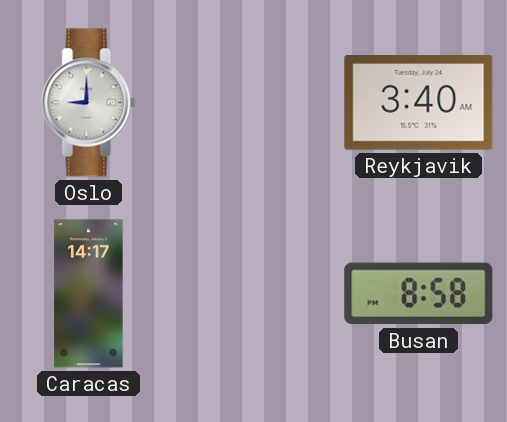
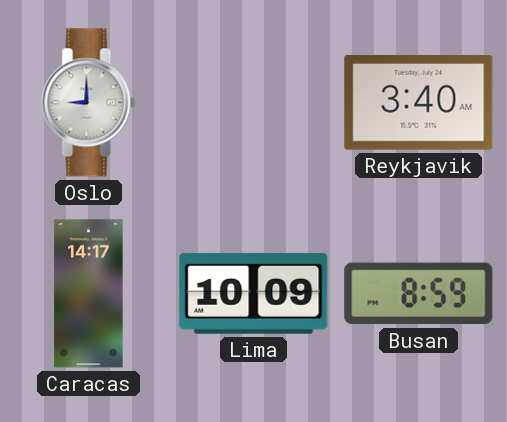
Lima: none -> 10:09
Busan: 8:58 -> 8:59
